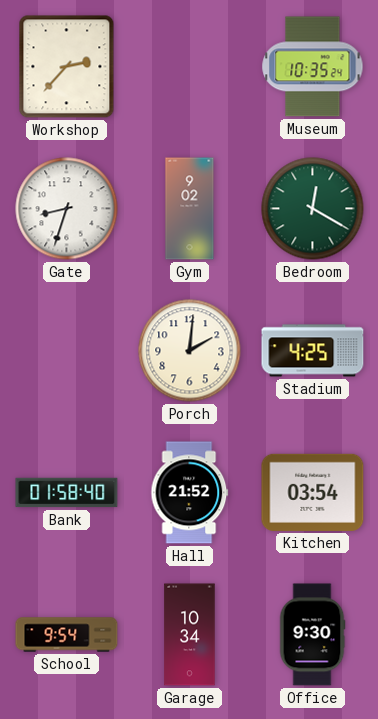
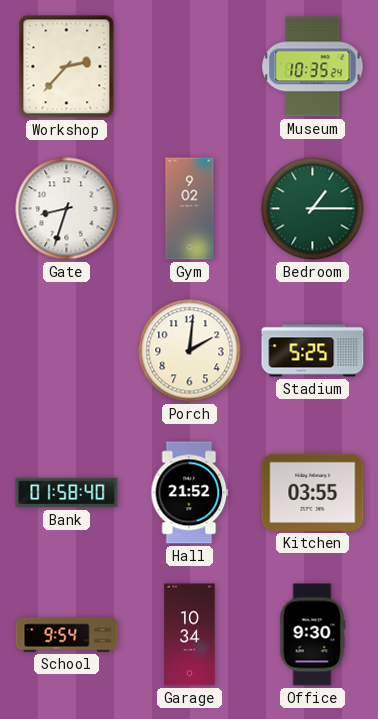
Bedroom: 12:20 -> 1:15
Stadium: 4:25 -> 5:25
Kitchen: 03:54 -> 03:55
